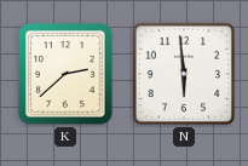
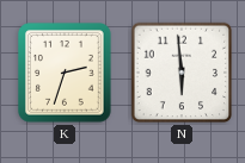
K: 2:38 -> 2:33
